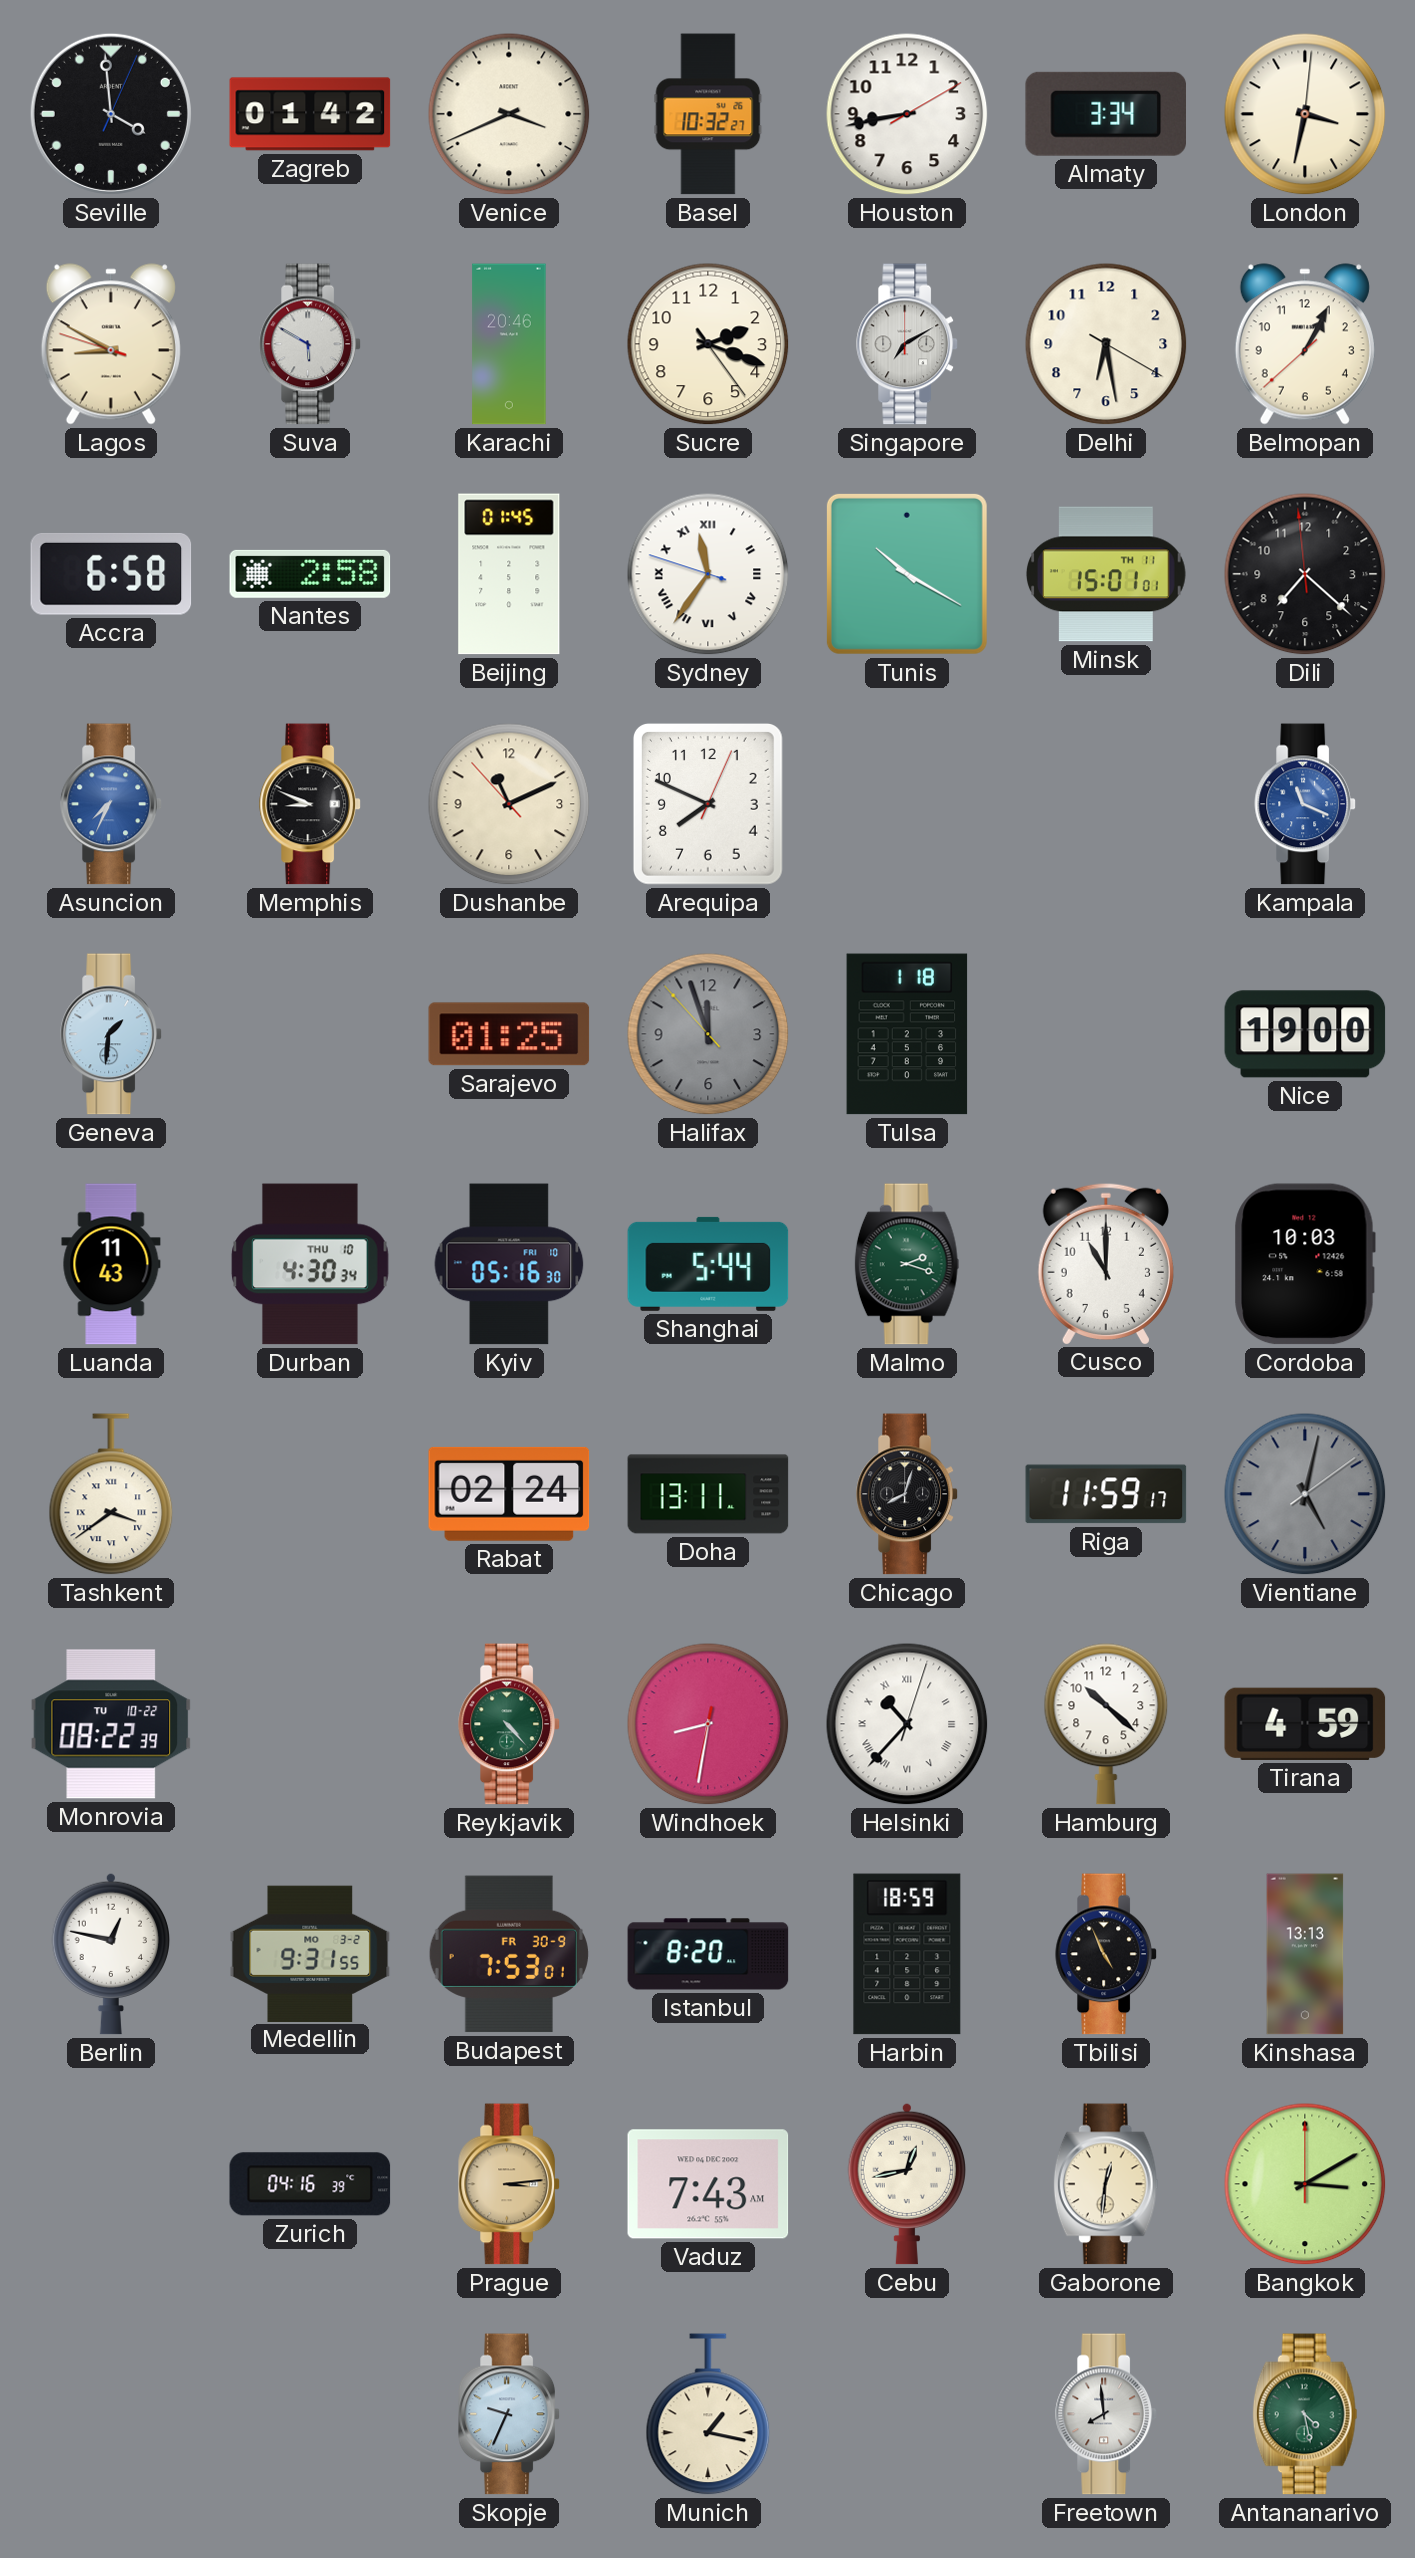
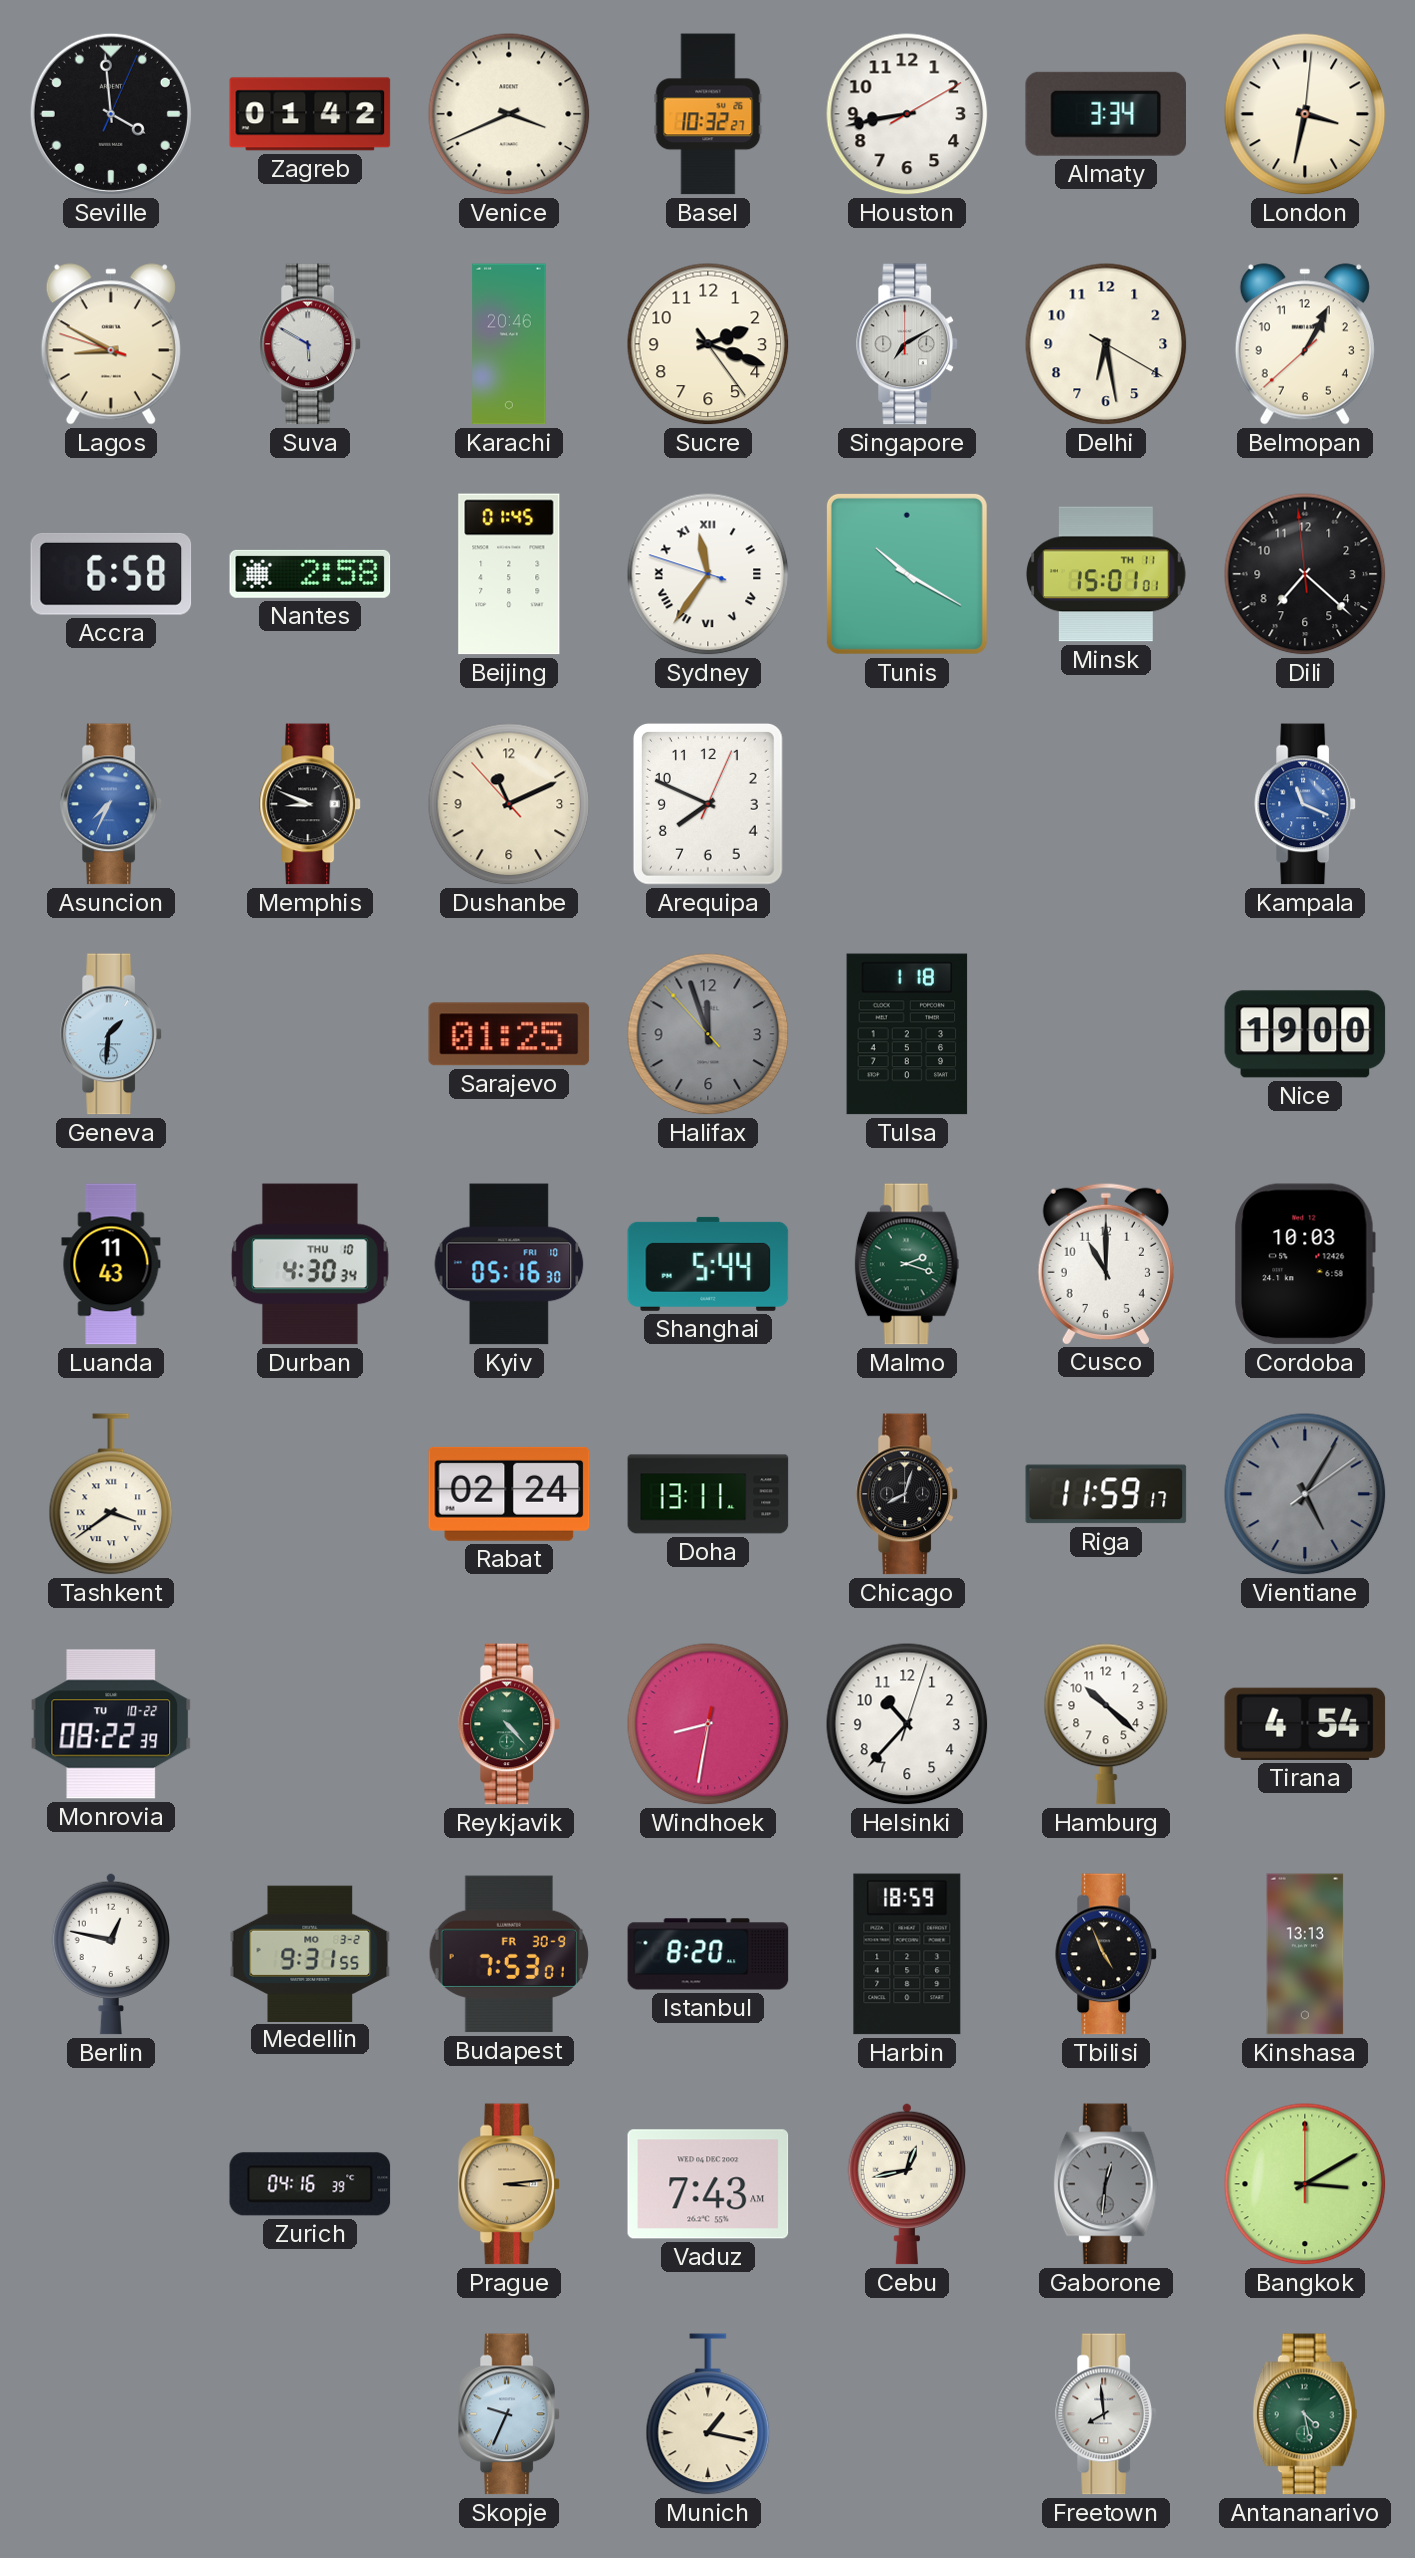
Vientiane: 5:02 -> 5:05
Helsinki numerals: Roman -> Arabic
Tirana: 4:59 -> 4:54
Gaborone dial: cream -> grey
